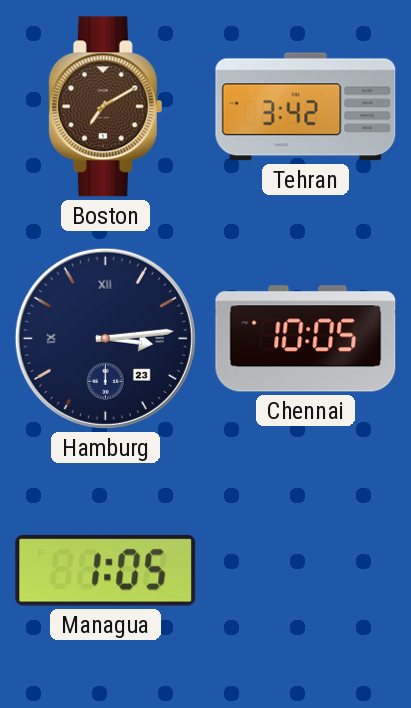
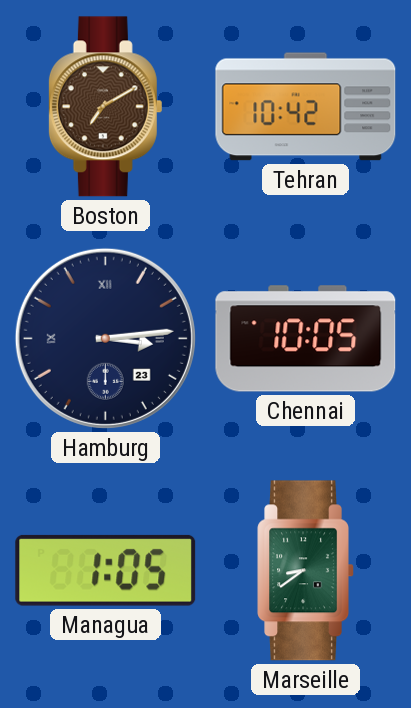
Tehran: 3:42 -> 10:42
Marseille: none -> 8:39
